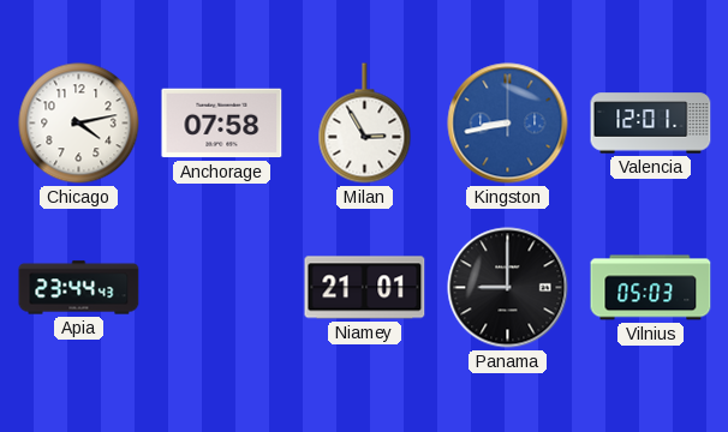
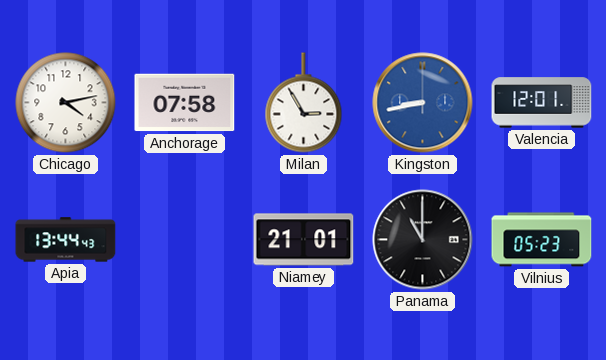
Apia: 23:44 -> 13:44
Panama: 9:00 -> 11:00
Vilnius: 05:03 -> 05:23
